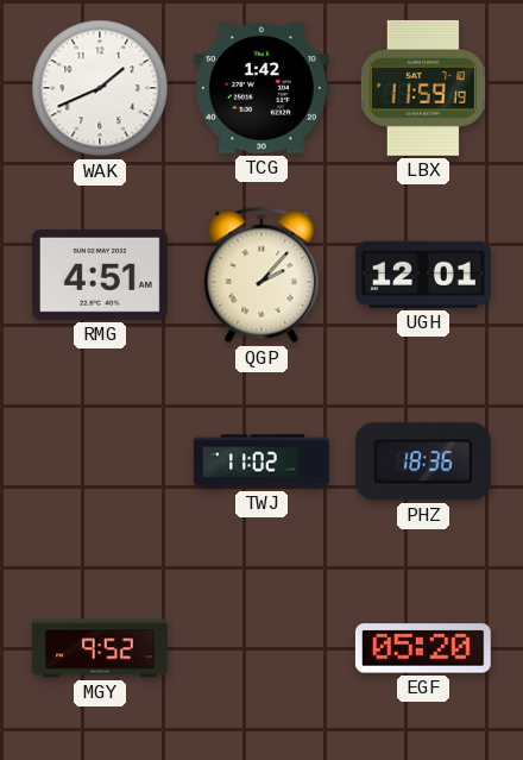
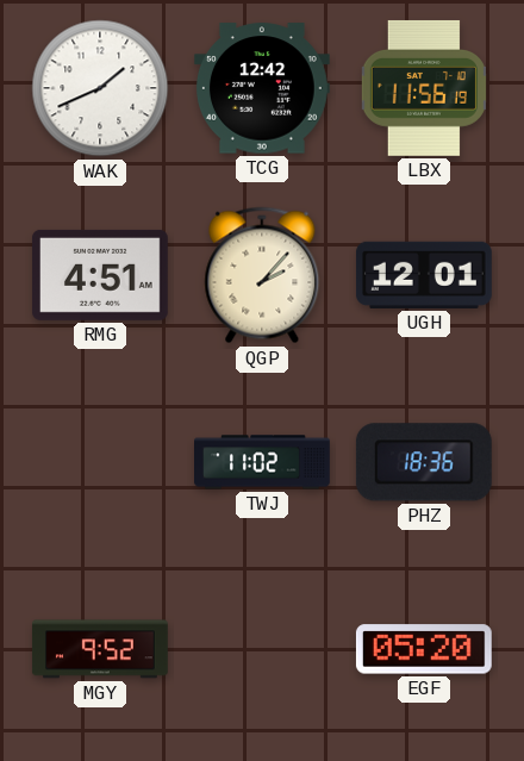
TCG: 1:42 -> 12:42
LBX: 11:59 -> 11:56
